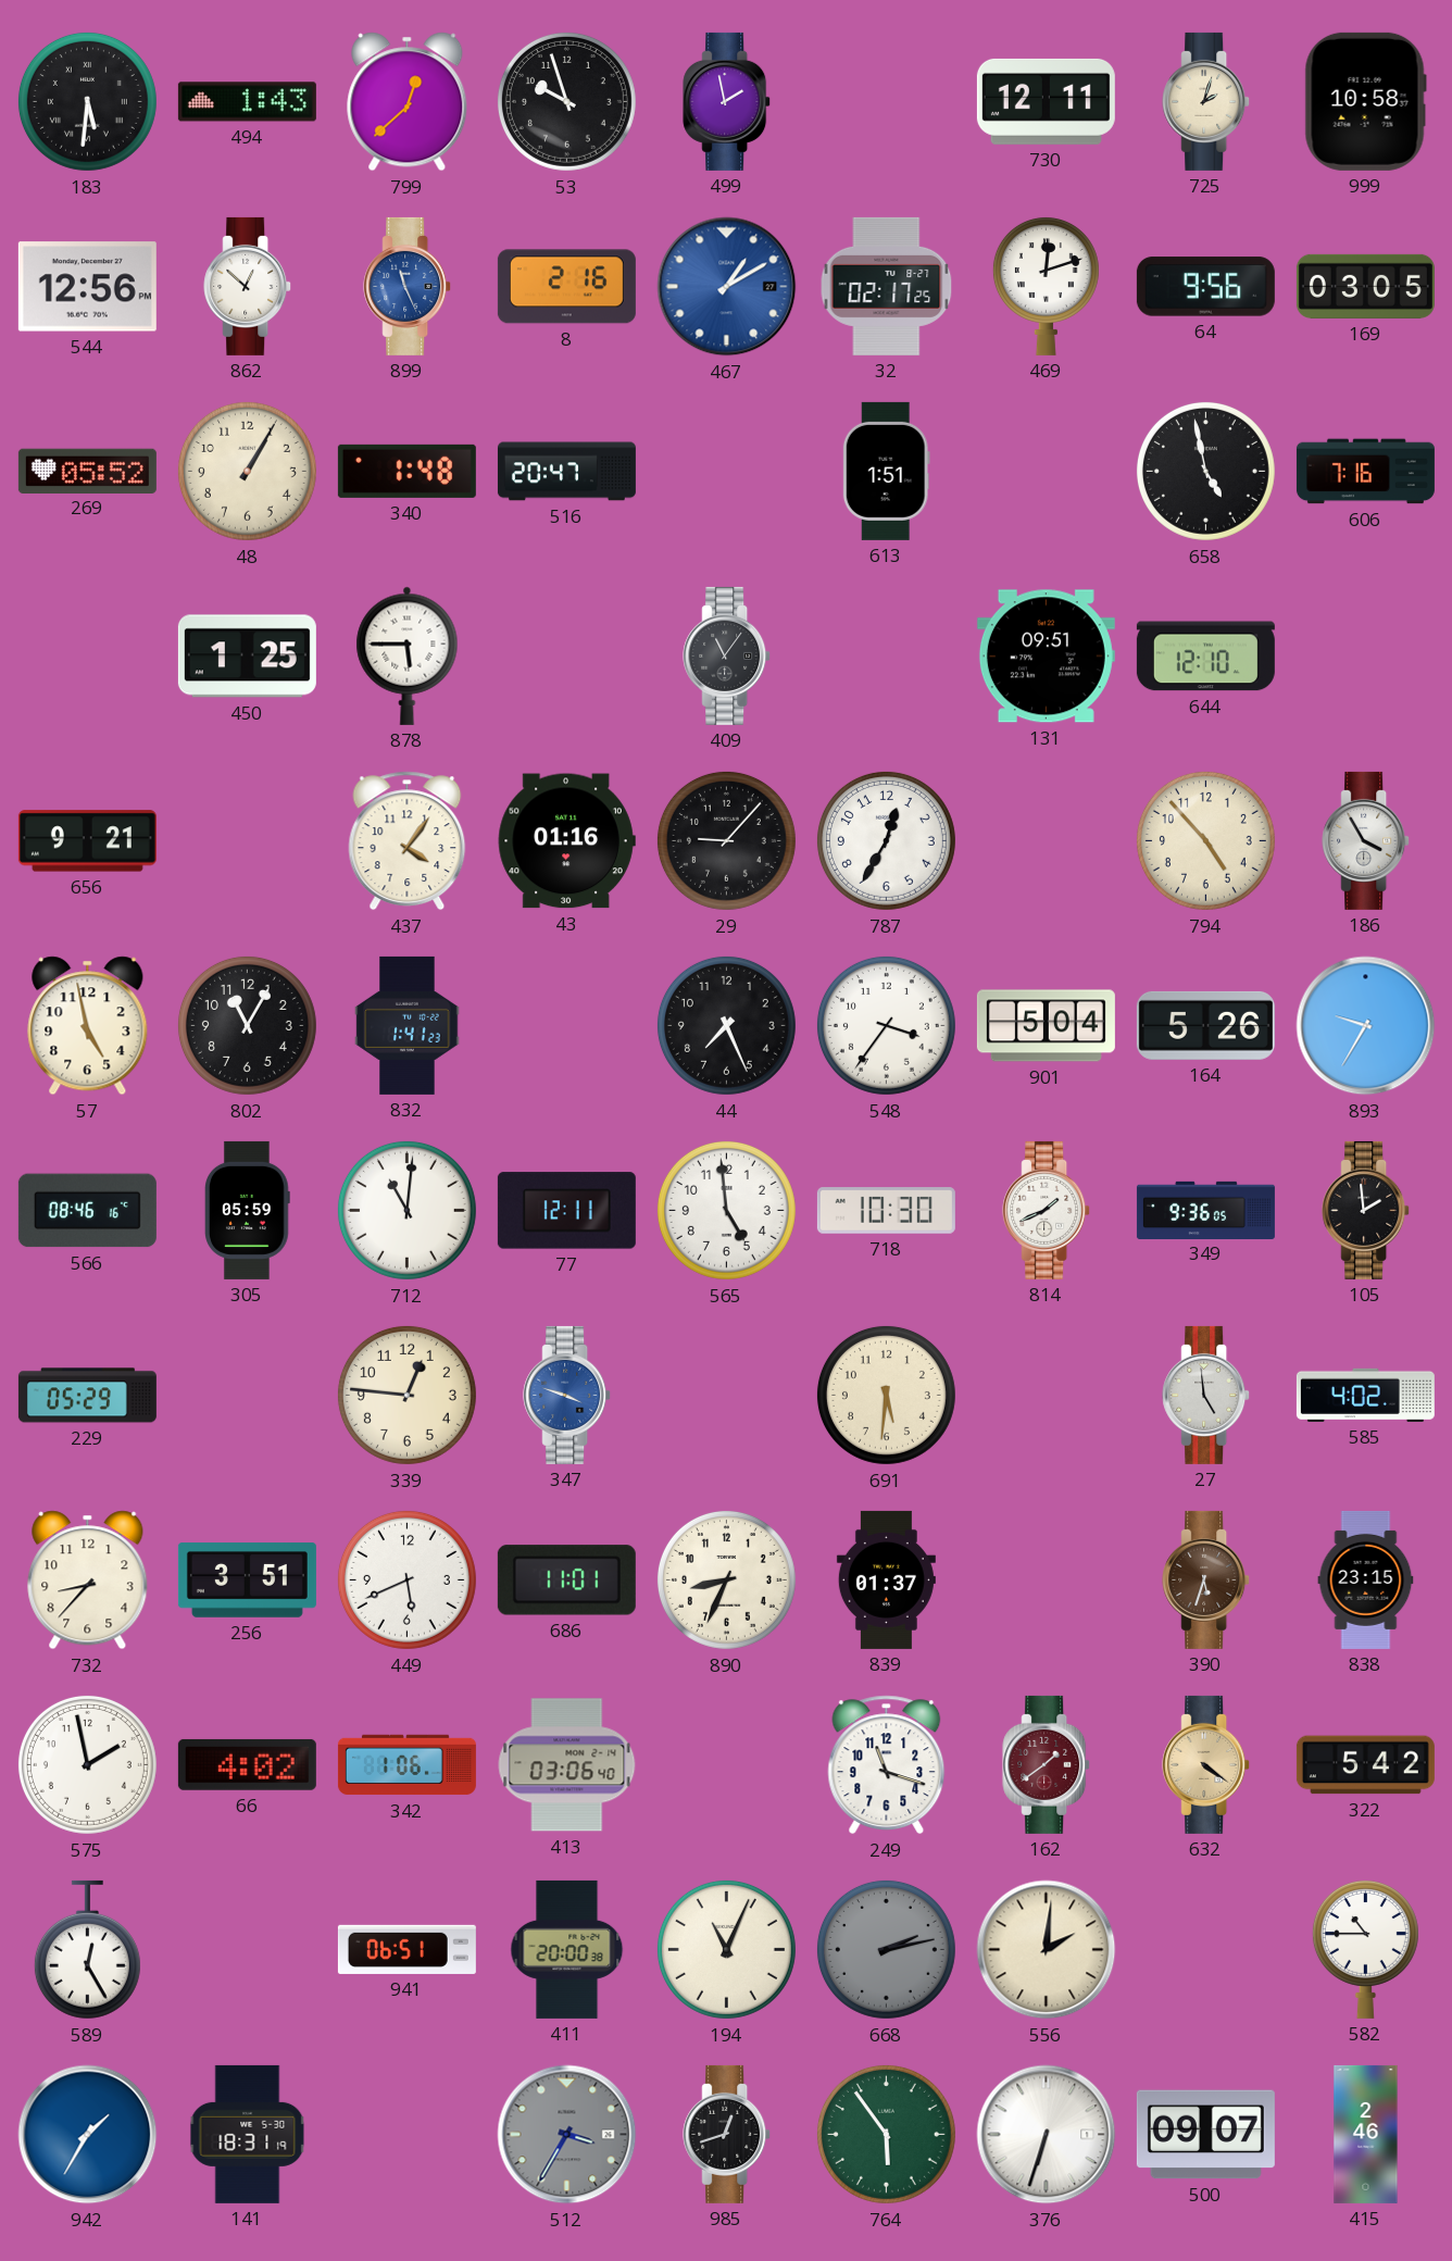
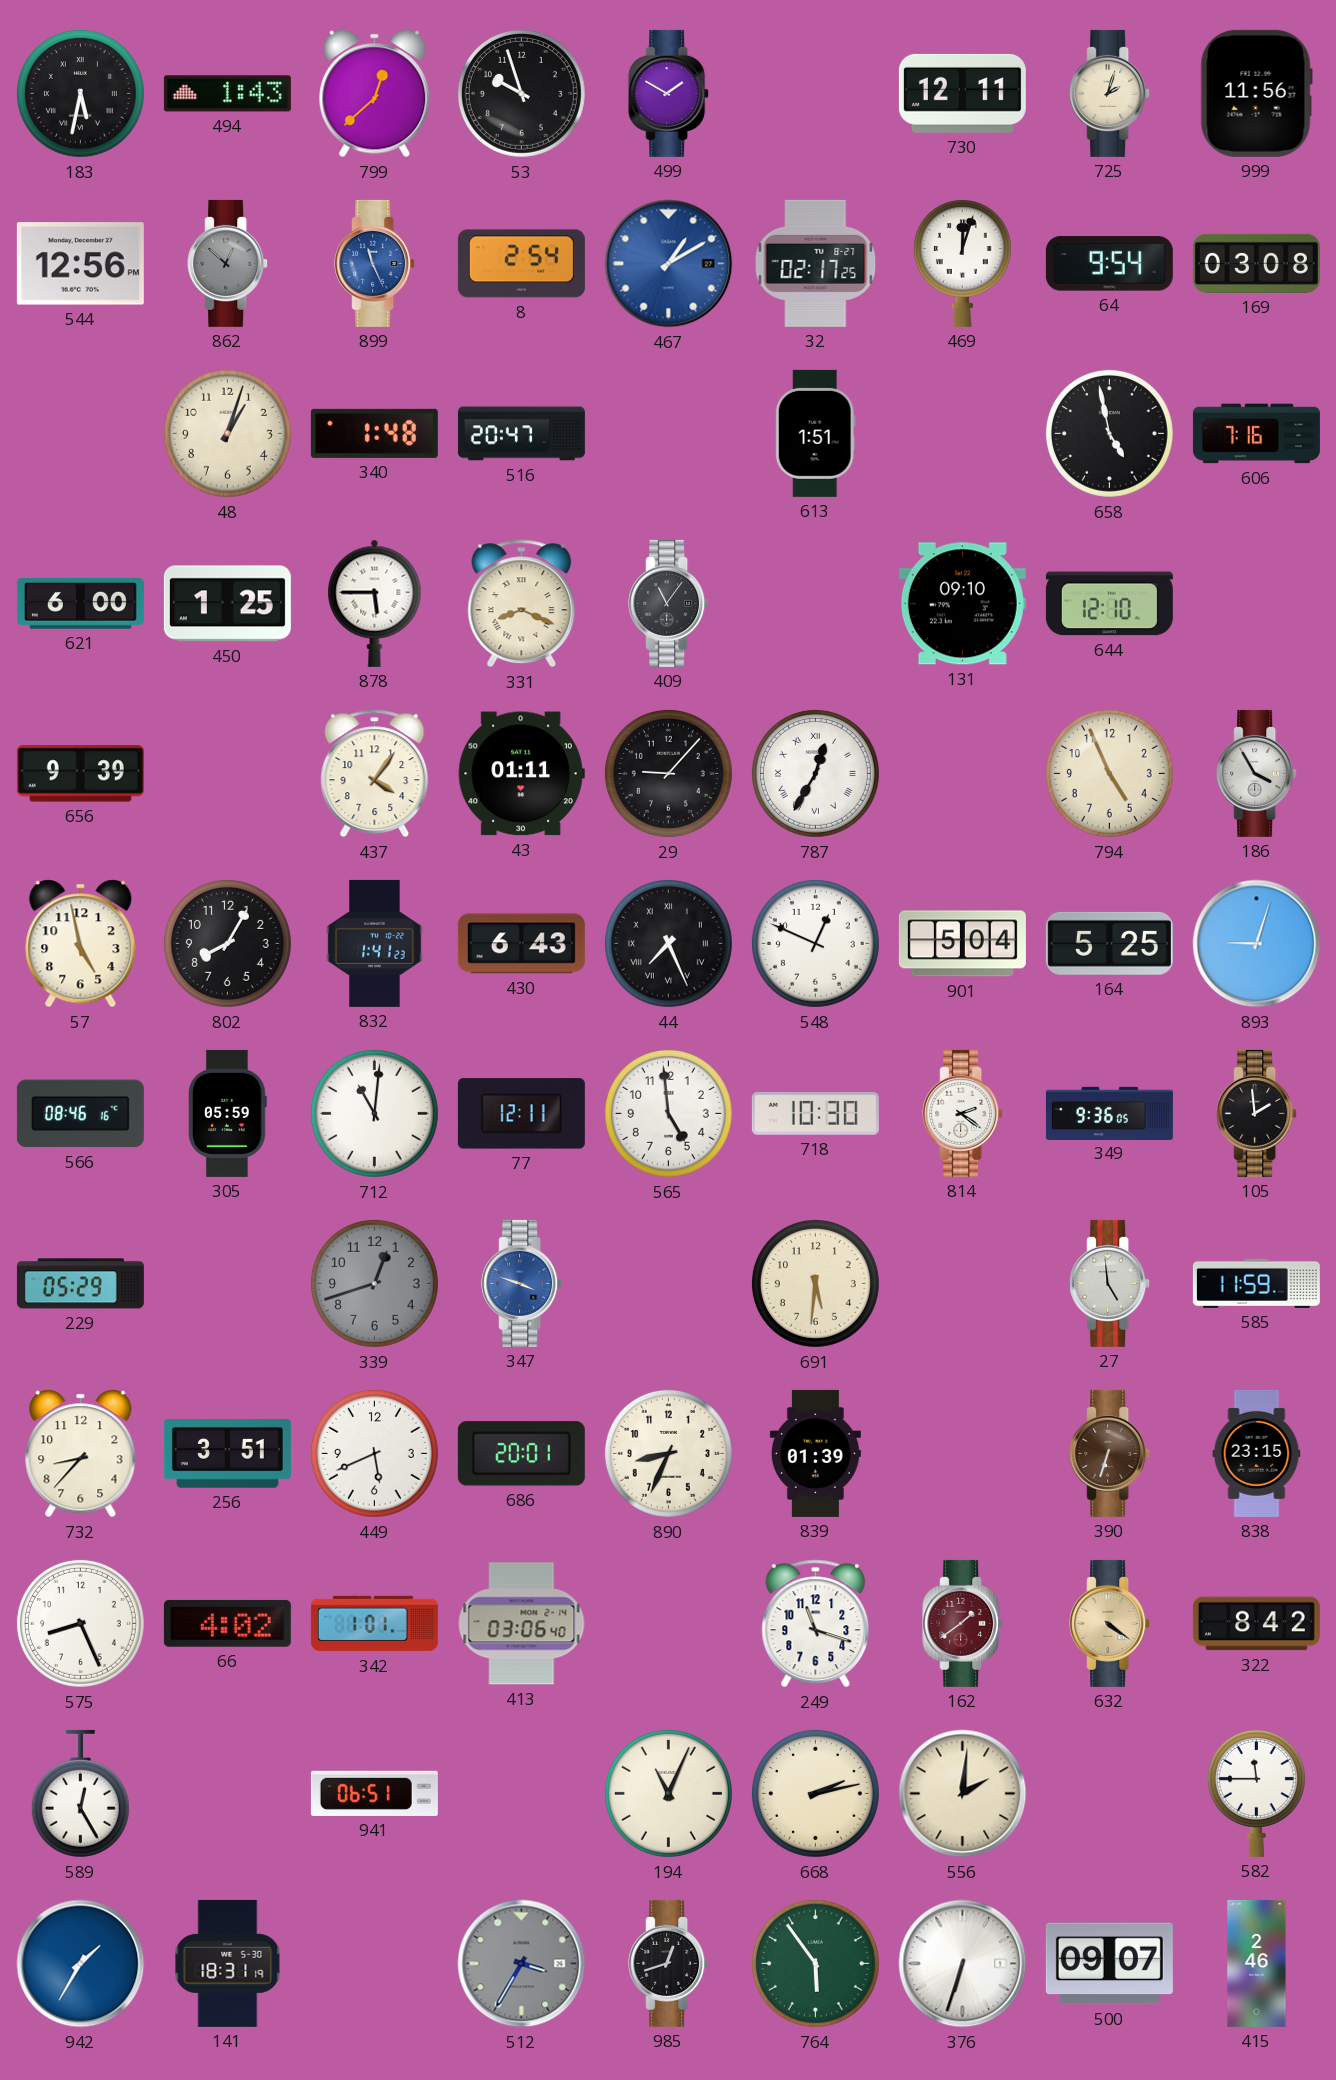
183: 5:31 -> 5:32
499: 1:58 -> 1:50
999: 10:58 -> 11:56
862 dial: white -> grey
8: 2:16 -> 2:54
469: 12:12 -> 12:03
64: 9:56 -> 9:54
169: 03:05 -> 03:08
269: 05:52 -> none
48: 1:05 -> 1:03
621: none -> 6:00
331: none -> 8:19
131: 09:51 -> 09:10
656: 9:21 -> 9:39
43: 01:16 -> 01:11
787 numerals: Arabic -> Roman
794: 4:53 -> 4:56
802: 11:05 -> 8:05
430: none -> 6:43
44 numerals: Arabic -> Roman
548: 3:36 -> 12:49
164: 5:26 -> 5:25
893: 9:35 -> 9:03
814: 1:41 -> 2:21
339: 12:46 -> 12:42
339 dial: cream -> grey
585: 4:02 -> 11:59
686: 11:01 -> 20:01
839: 01:37 -> 01:39
390: 5:33 -> 6:33
575: 1:58 -> 8:26
342: 1:06 -> 1:01
322: 5:42 -> 8:42
411: 20:00 -> none
668 dial: grey -> cream
582: 10:45 -> 11:45
